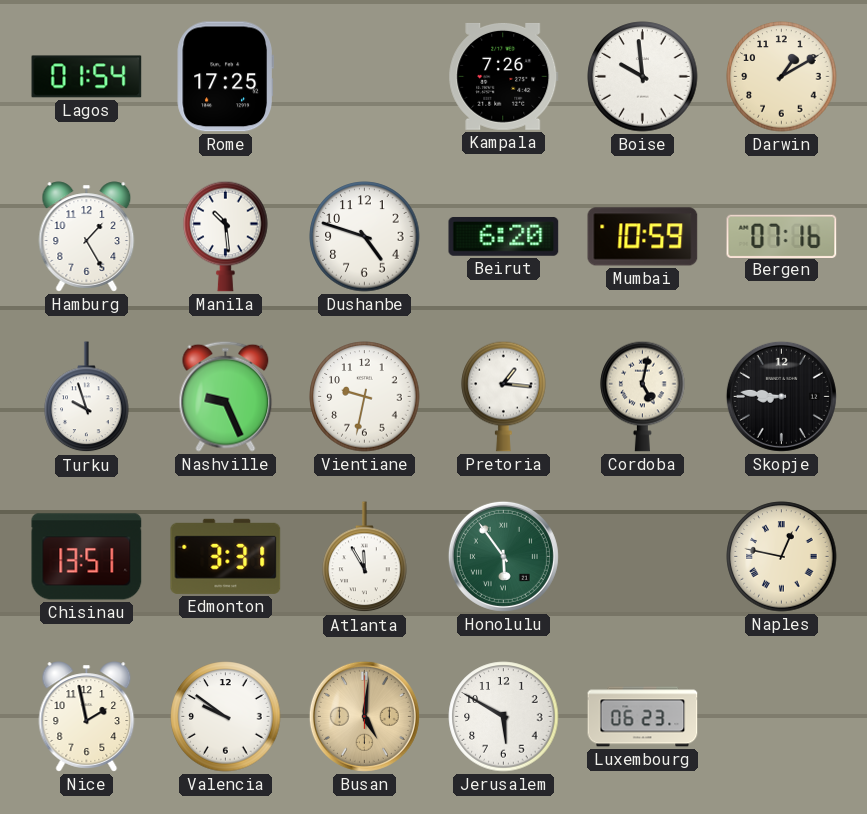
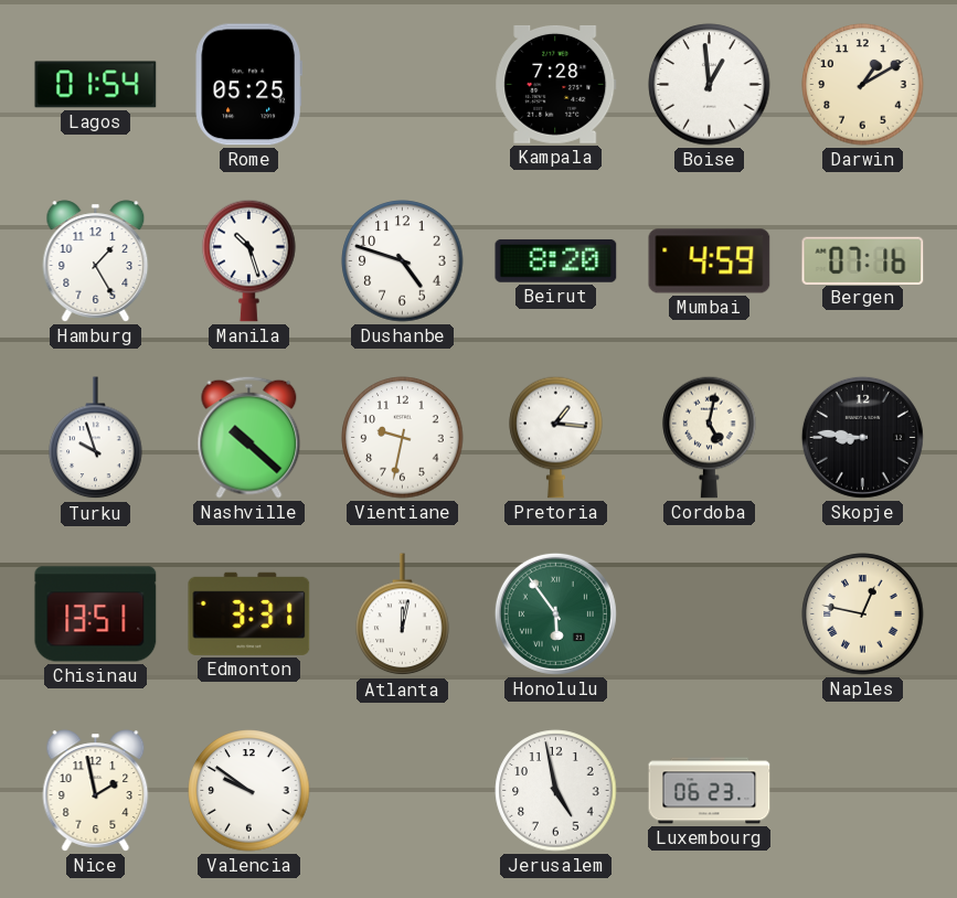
Rome: 17:25 -> 05:25
Kampala: 7:26 -> 7:28
Boise: 9:59 -> 12:59
Manila: 10:29 -> 10:27
Beirut: 6:20 -> 8:20
Mumbai: 10:59 -> 4:59
Nashville: 9:26 -> 10:22
Atlanta: 11:55 -> 12:02
Busan: 5:01 -> none
Jerusalem: 5:50 -> 4:58
